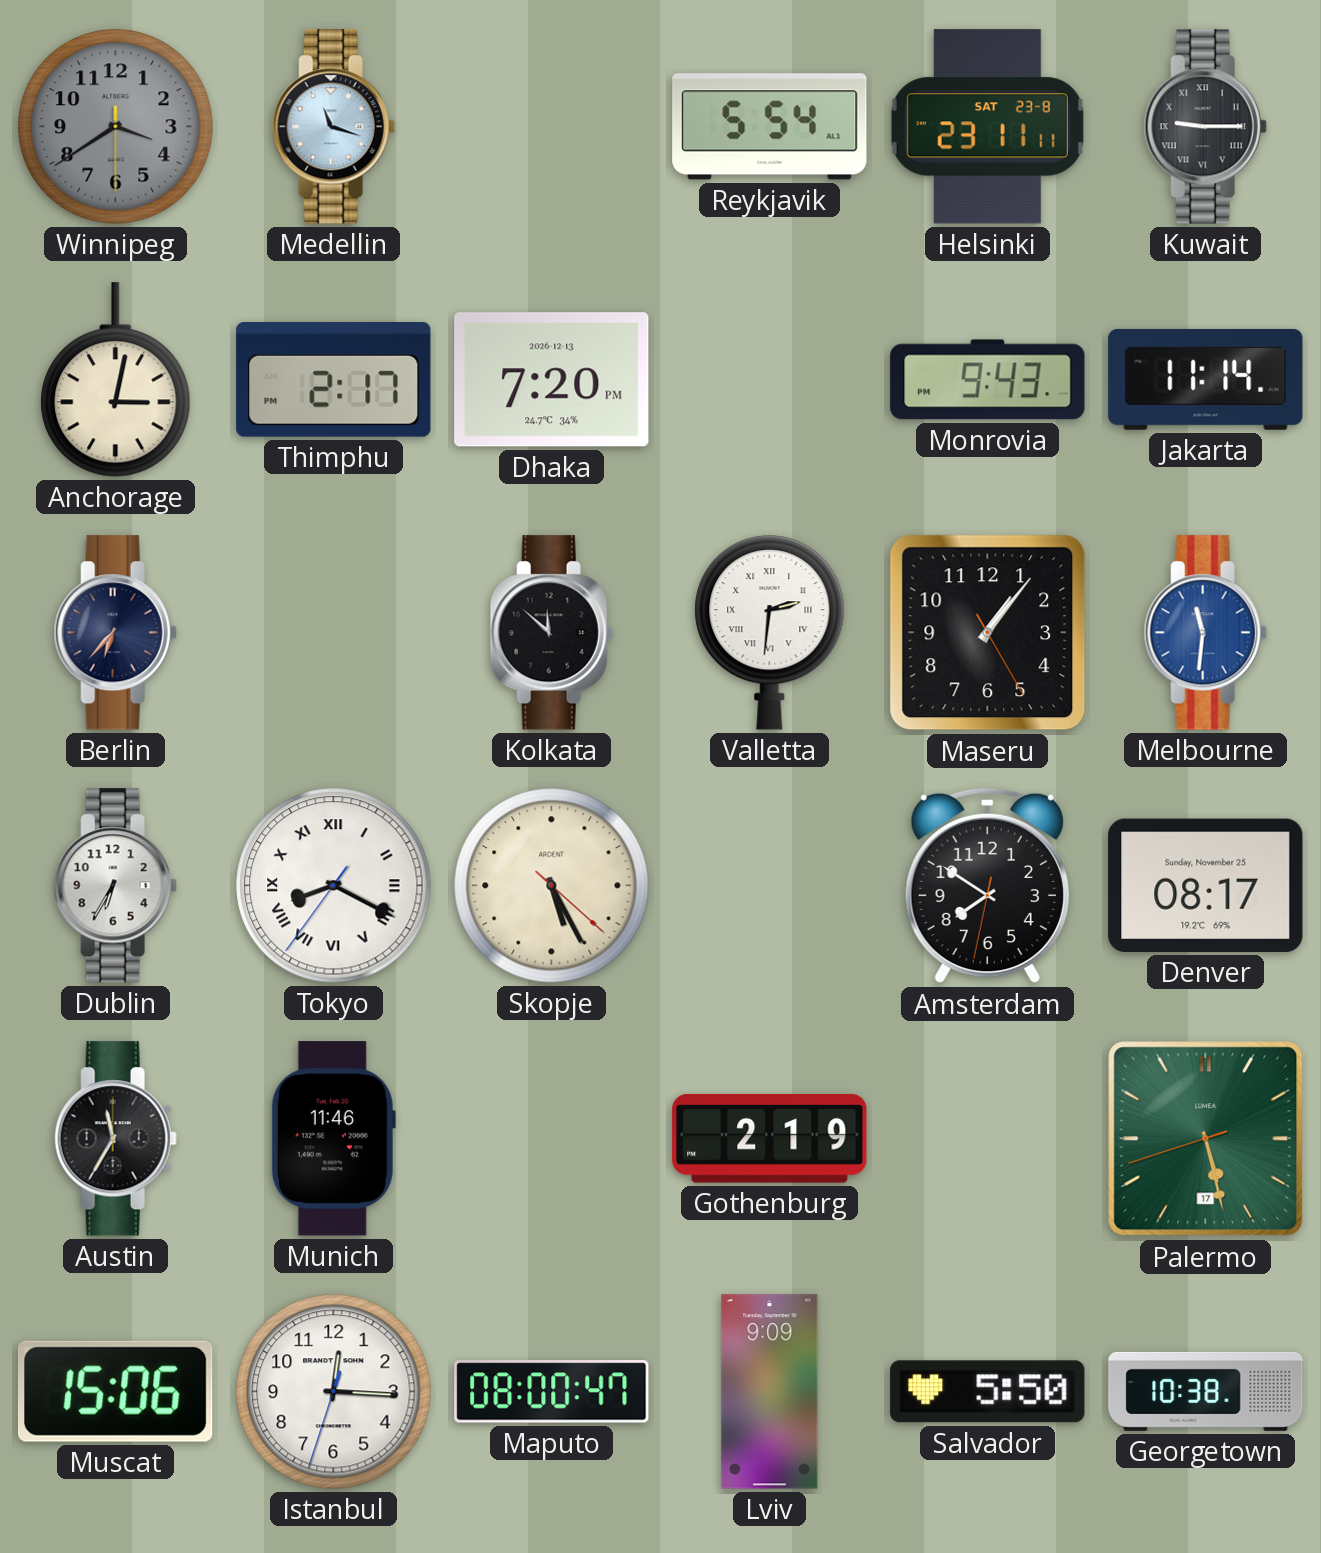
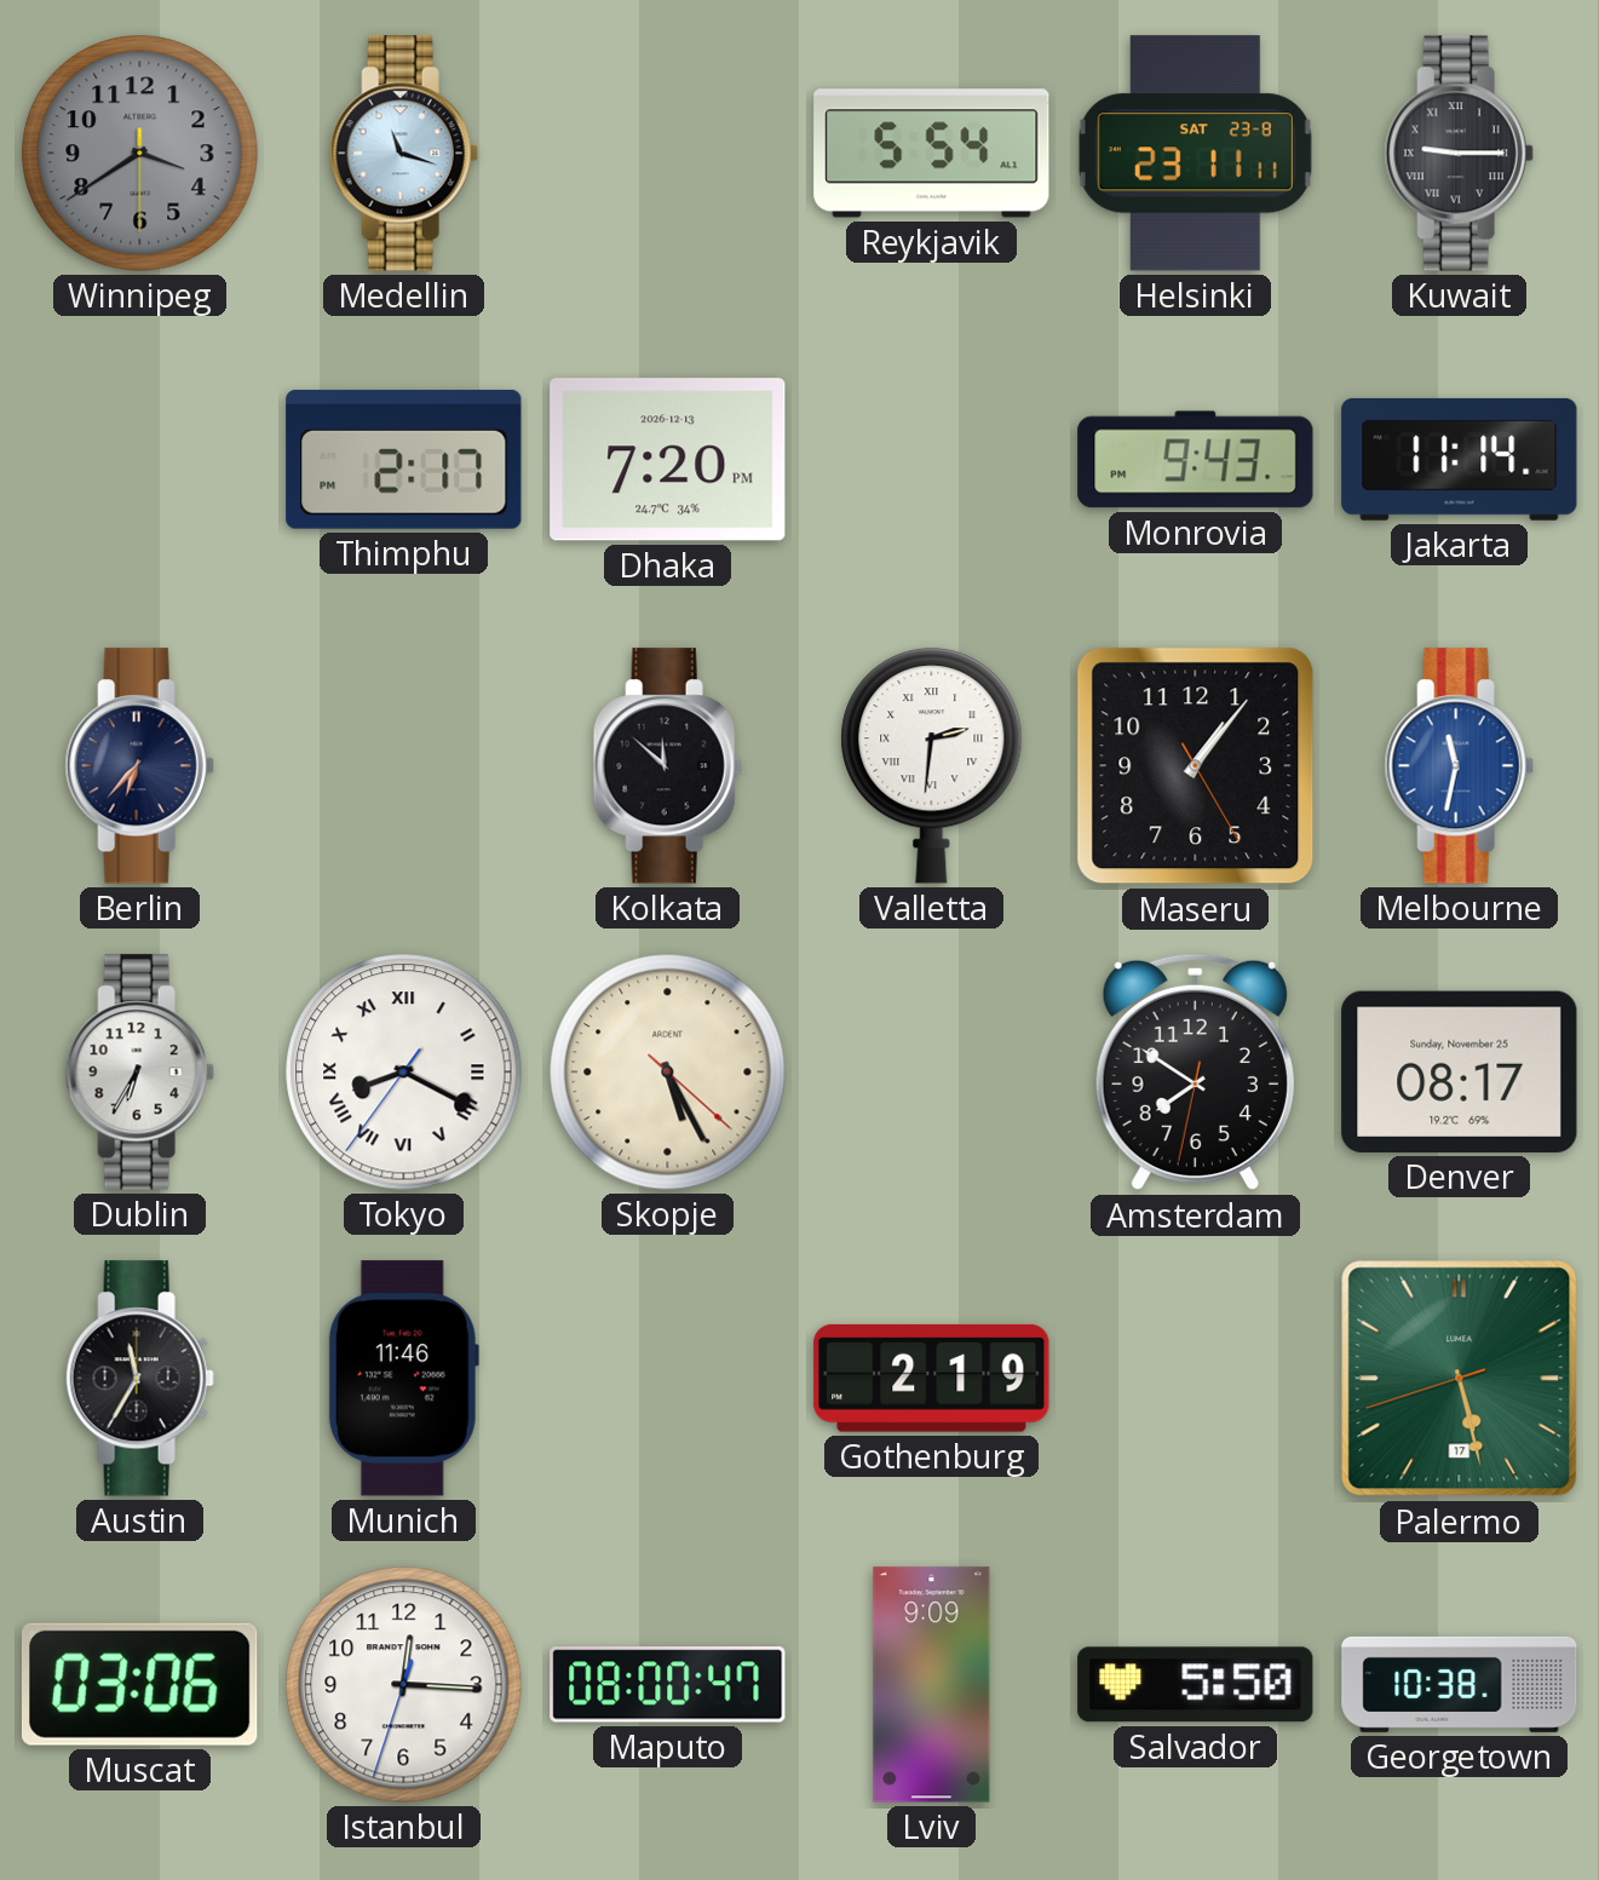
Anchorage: 3:02 -> none
Melbourne: 11:31 -> 11:32
Muscat: 15:06 -> 03:06
